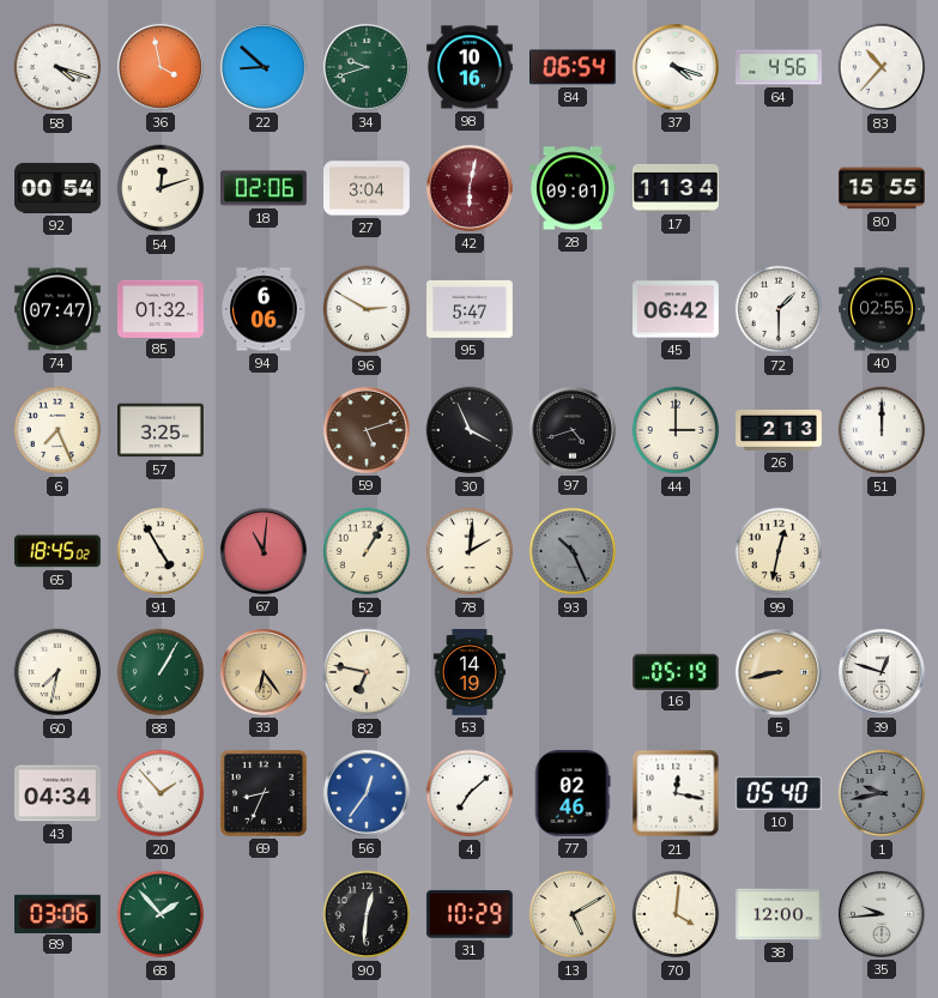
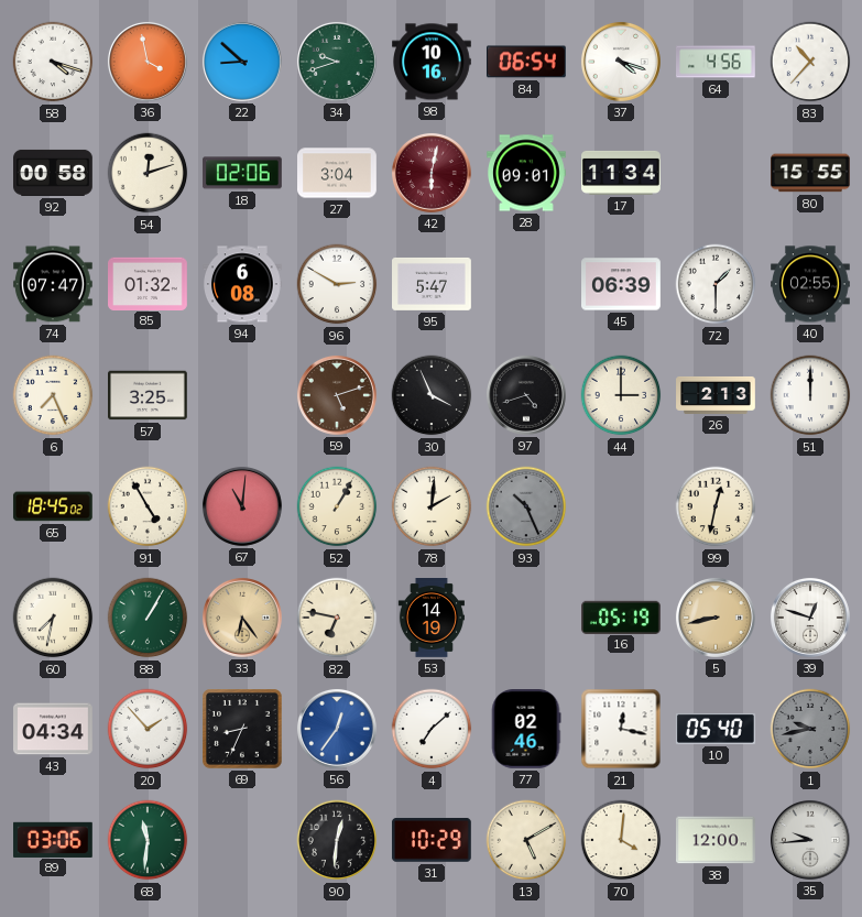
92: 00:54 -> 00:58
94: 6:06 -> 6:08
45: 06:42 -> 06:39
68: 1:53 -> 11:31
